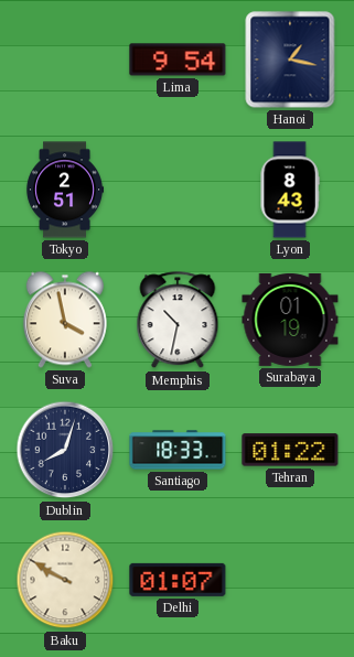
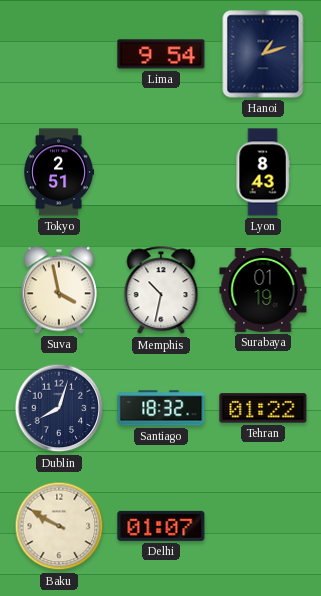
Hanoi: 1:17 -> 1:12
Santiago: 18:33 -> 18:32
